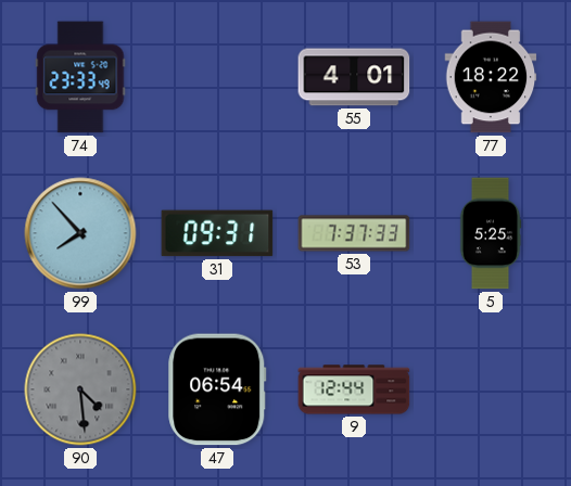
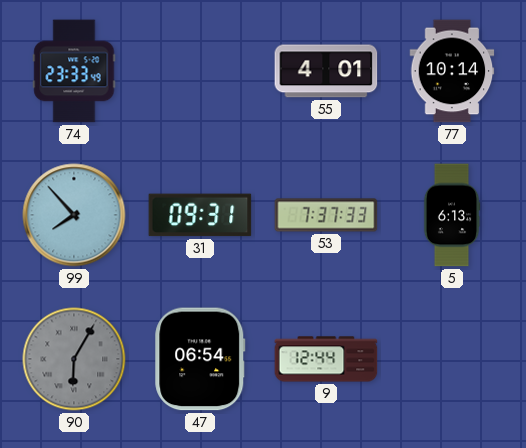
77: 18:22 -> 10:14
5: 5:25 -> 6:13
90: 4:29 -> 6:05
